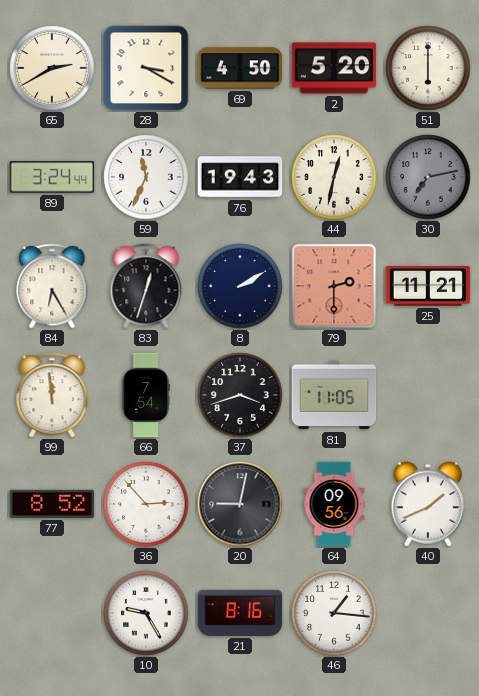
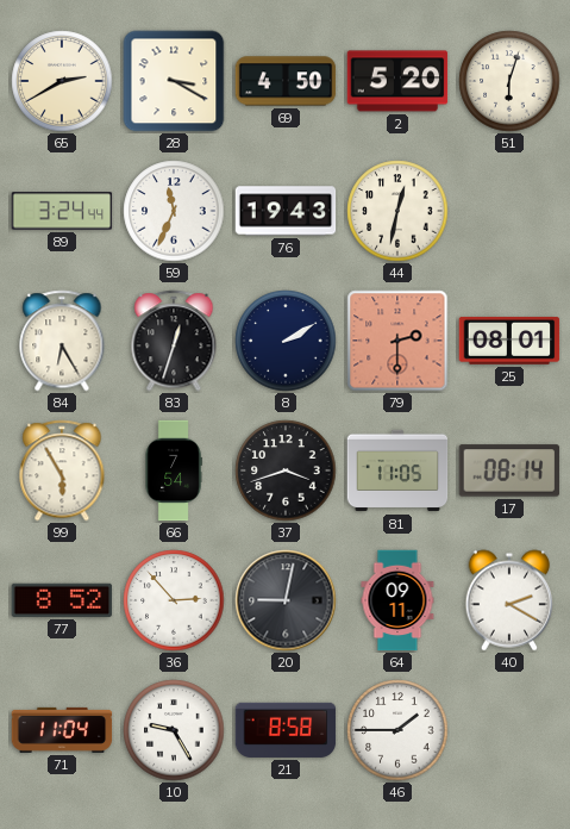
51: 6:00 -> 6:03
30: 7:13 -> none
25: 11:21 -> 08:01
99: 11:59 -> 5:55
17: none -> 08:14
64: 09:56 -> 09:11
40: 1:41 -> 2:20
71: none -> 11:04
21: 8:16 -> 8:58
46: 1:16 -> 1:45
